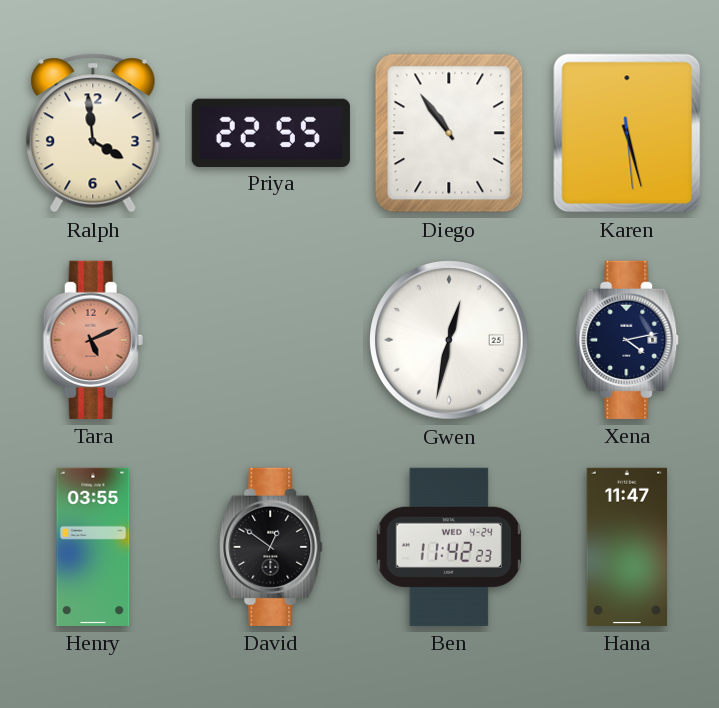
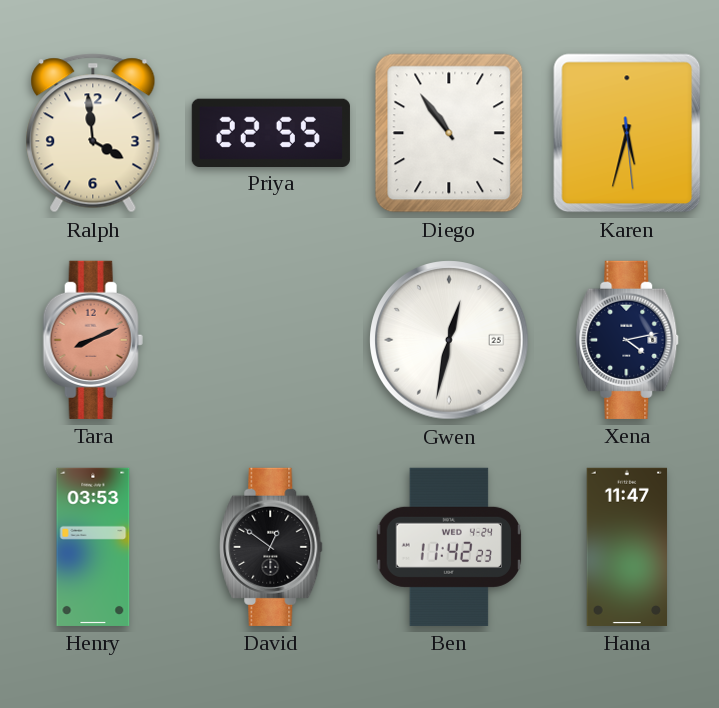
Karen: 5:27 -> 5:32
Tara: 5:11 -> 8:11
Henry: 03:55 -> 03:53
